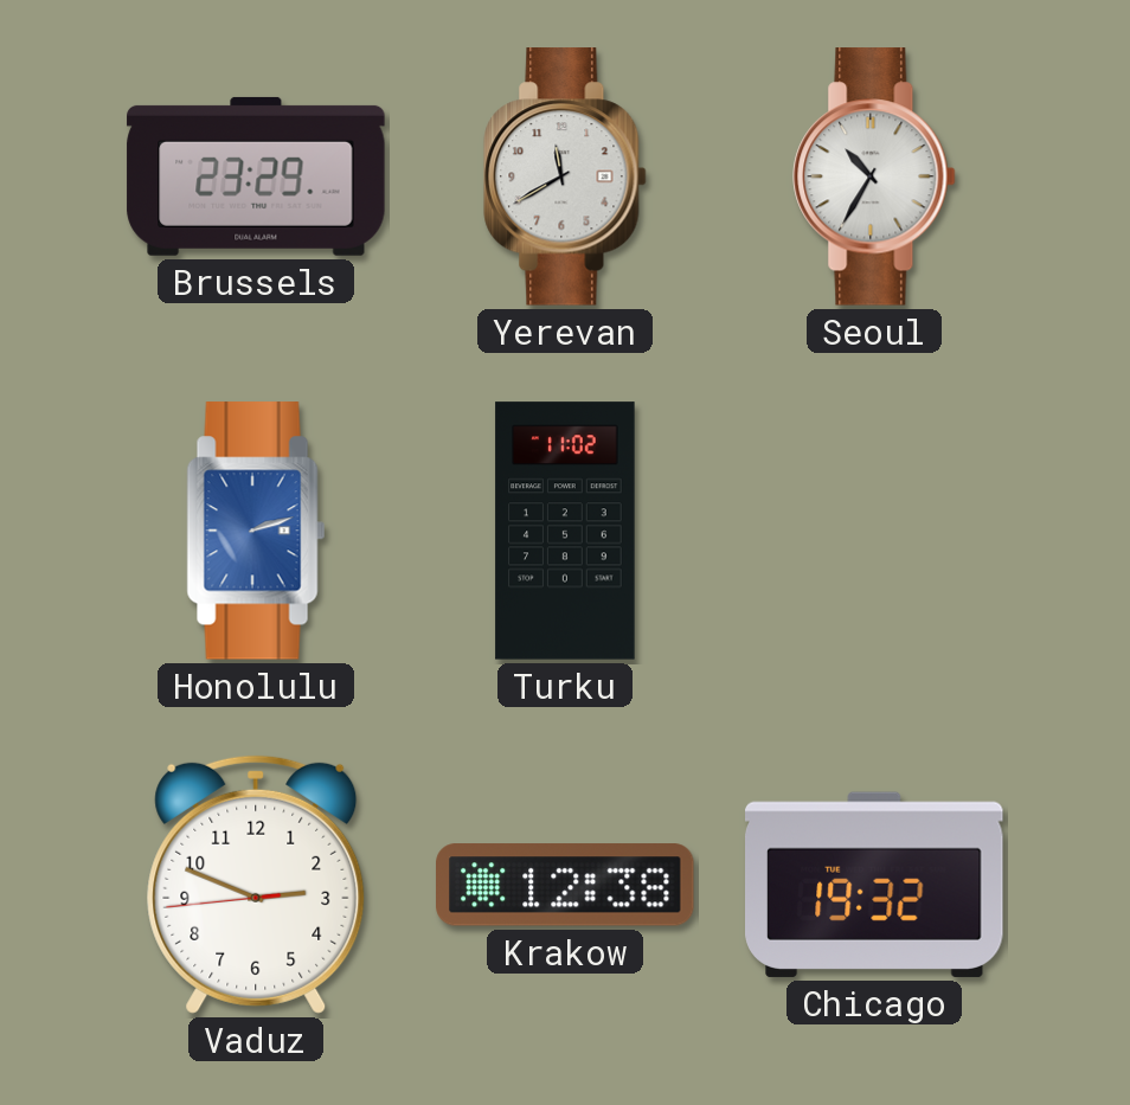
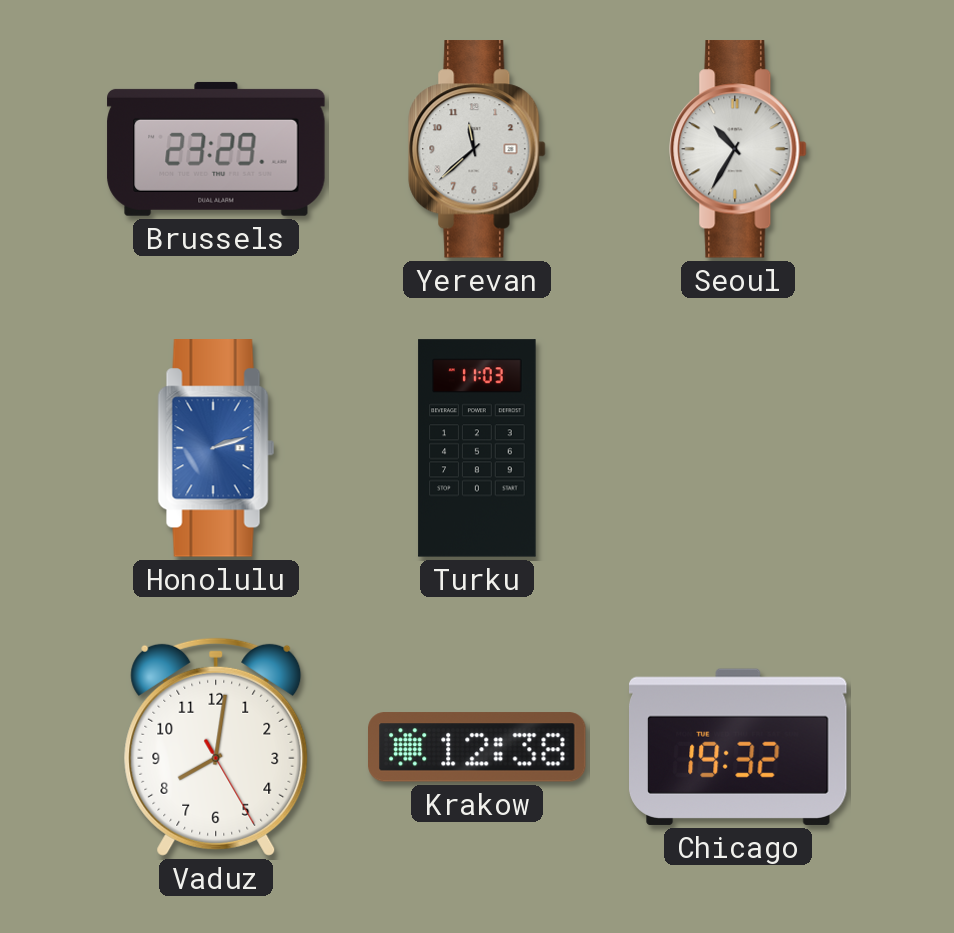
Yerevan: 11:40 -> 11:38
Turku: 11:02 -> 11:03
Vaduz: 2:48 -> 8:01
